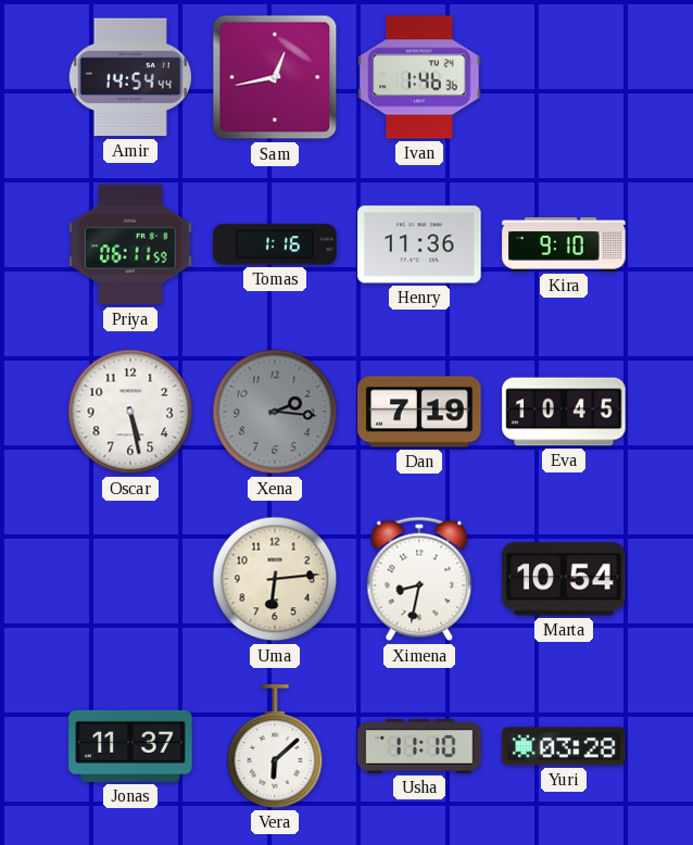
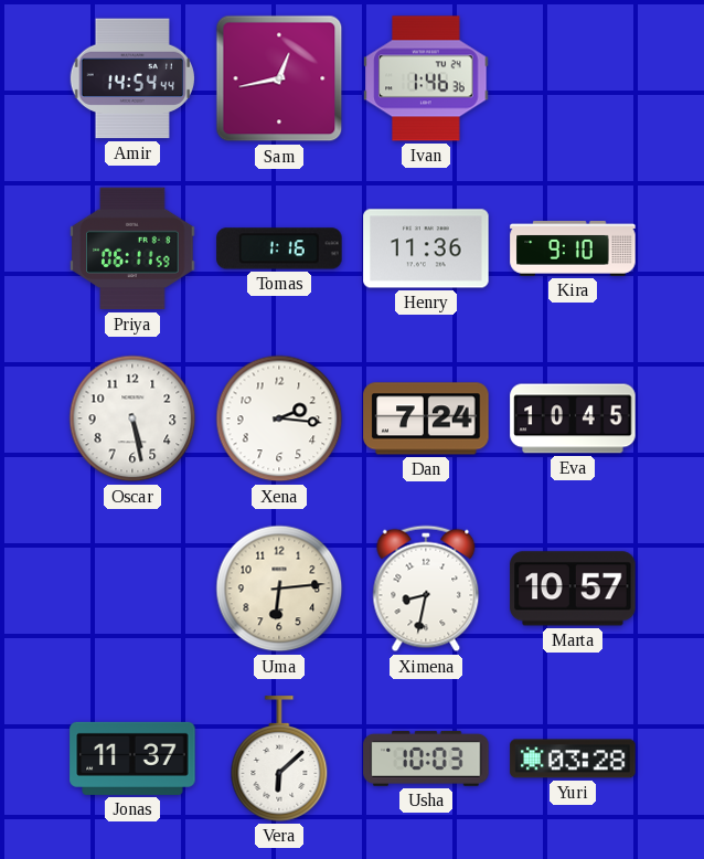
Xena dial: grey -> white
Dan: 7:19 -> 7:24
Marta: 10:54 -> 10:57
Usha: 11:10 -> 10:03
